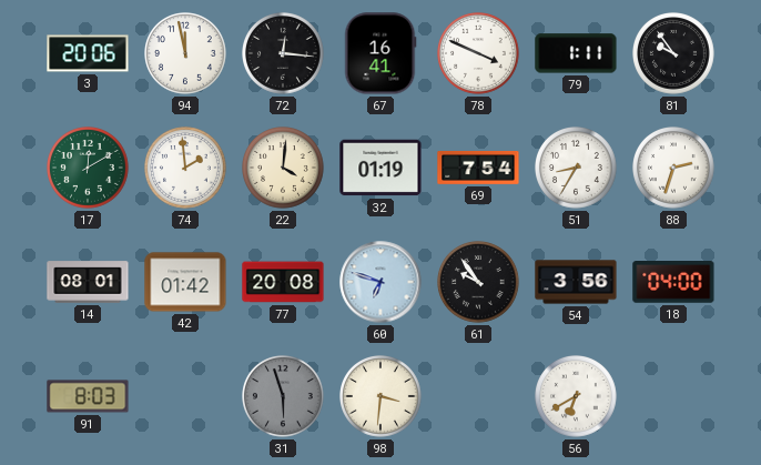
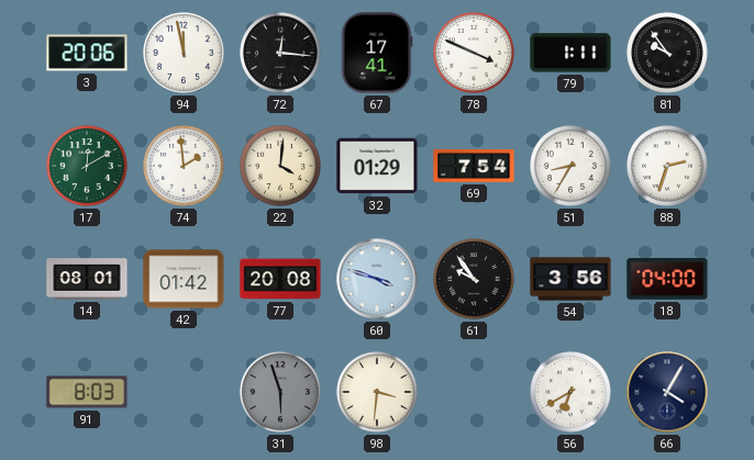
67: 16:41 -> 17:41
32: 01:19 -> 01:29
60: 6:48 -> 3:48
66: none -> 4:05
